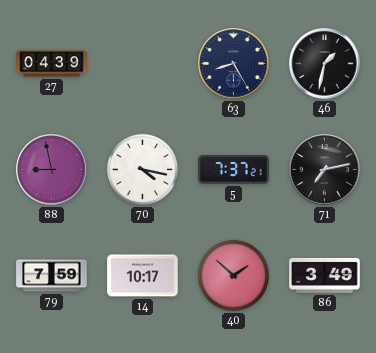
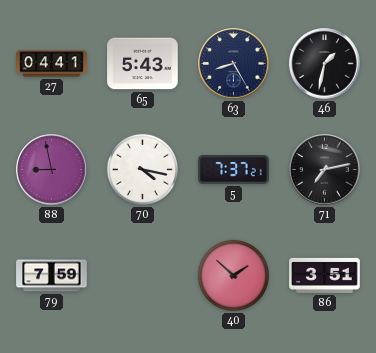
27: 04:39 -> 04:41
65: none -> 5:43
14: 10:17 -> none
86: 3:49 -> 3:51
